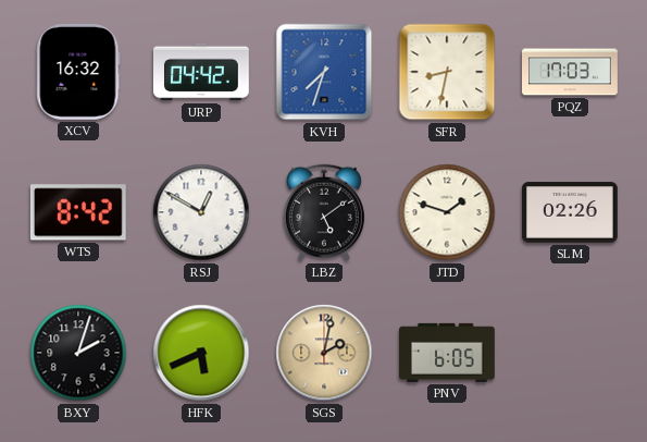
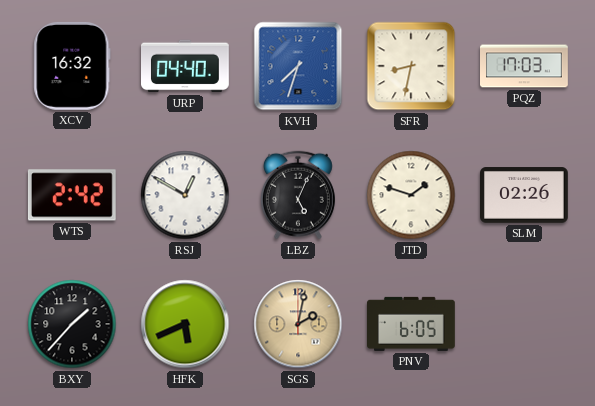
URP: 04:42 -> 04:40
WTS: 8:42 -> 2:42
LBZ: 5:09 -> 5:04
BXY: 2:03 -> 1:37
